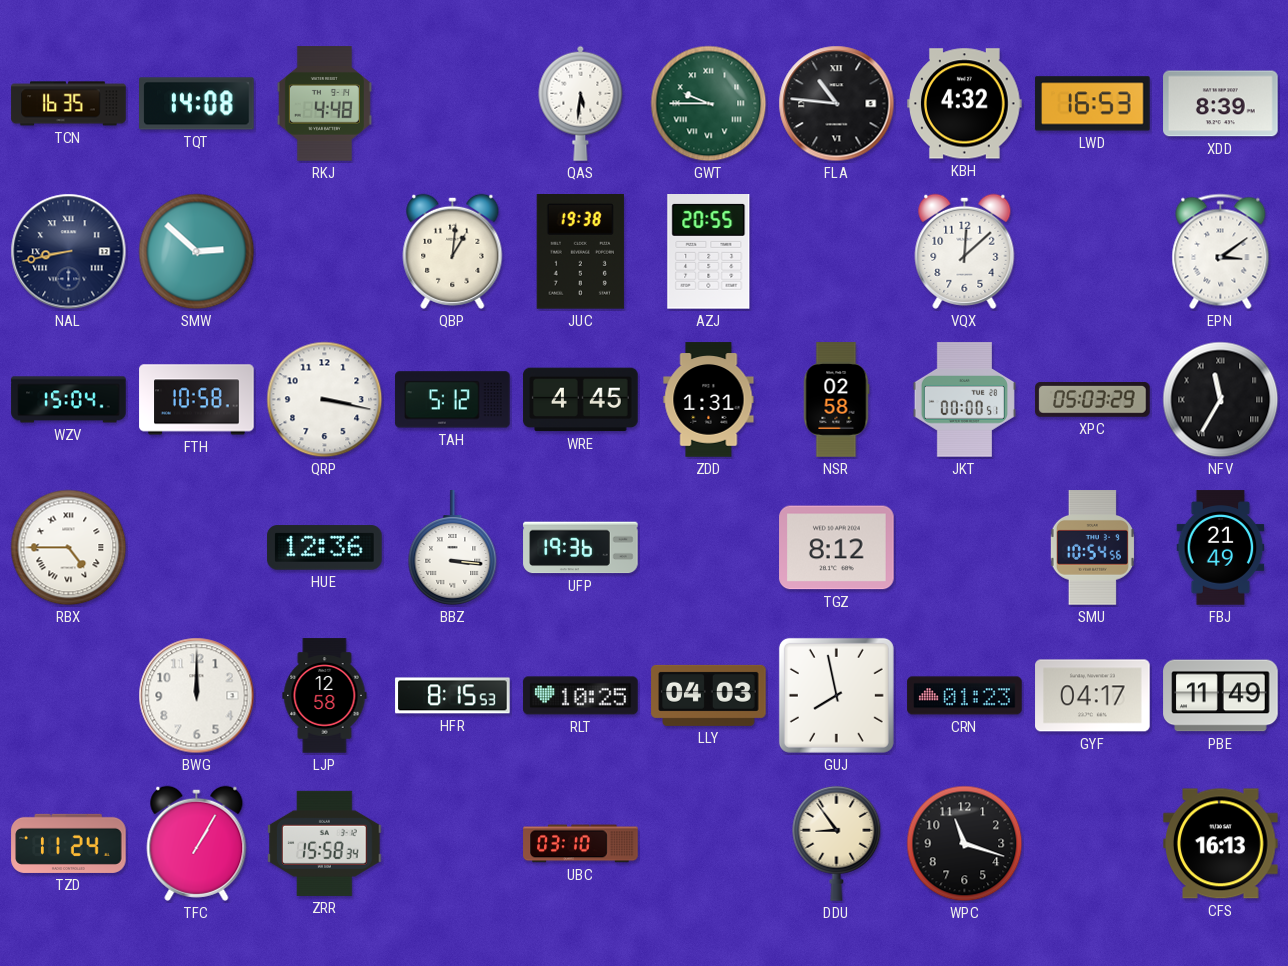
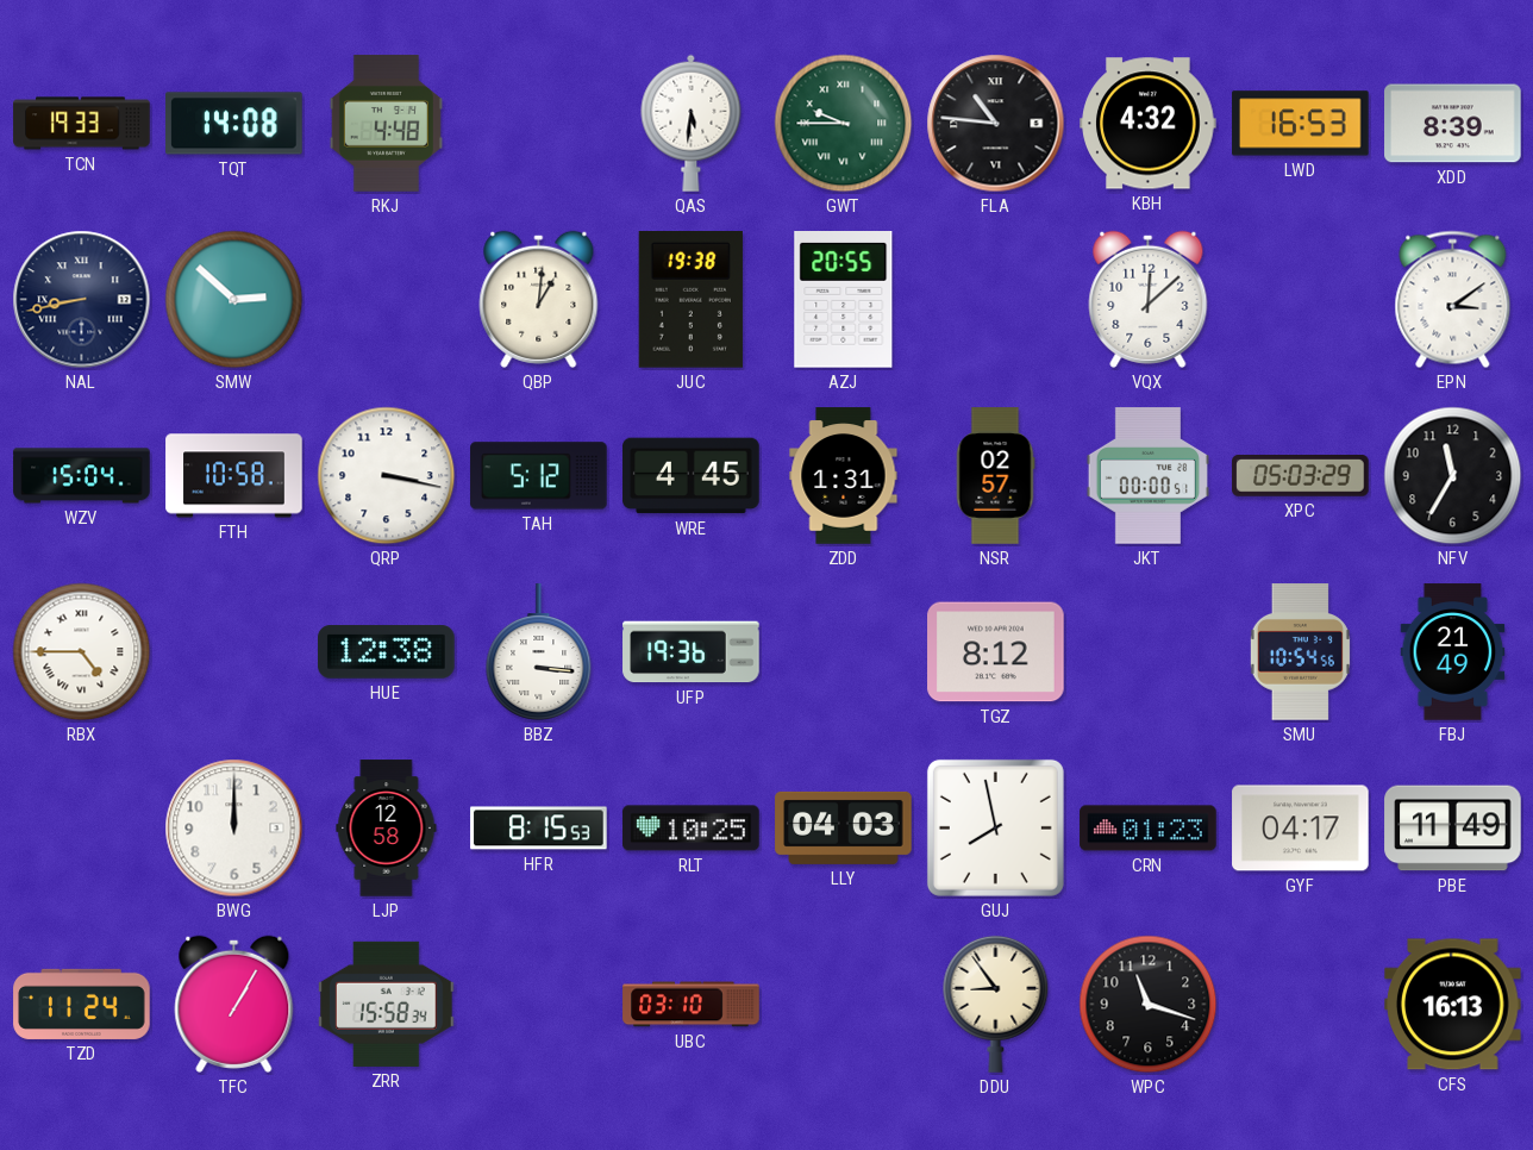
TCN: 16:35 -> 19:33
NSR: 02:58 -> 02:57
NFV numerals: Roman -> Arabic
HUE: 12:36 -> 12:38
